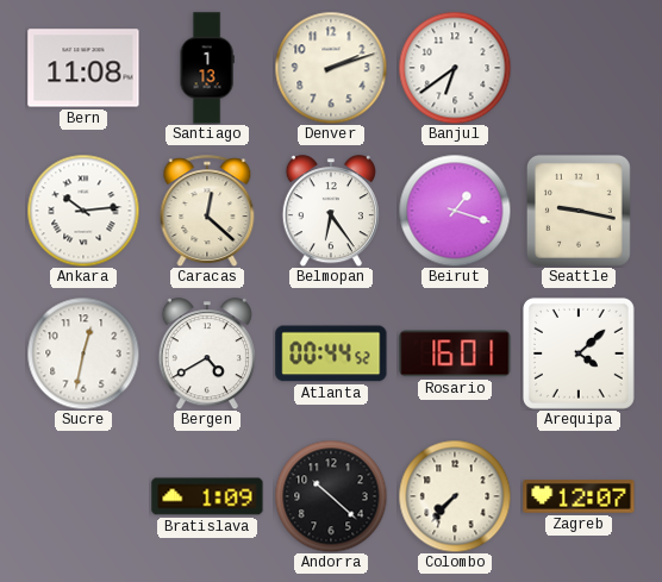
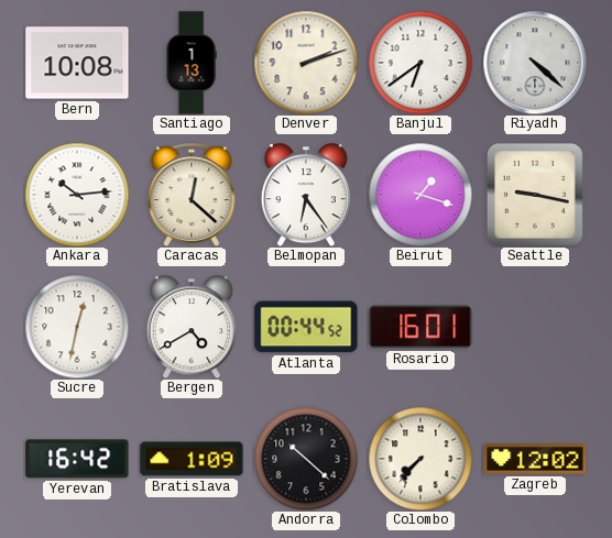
Bern: 11:08 -> 10:08
Riyadh: none -> 4:22
Arequipa: 4:08 -> none
Yerevan: none -> 16:42
Zagreb: 12:07 -> 12:02
